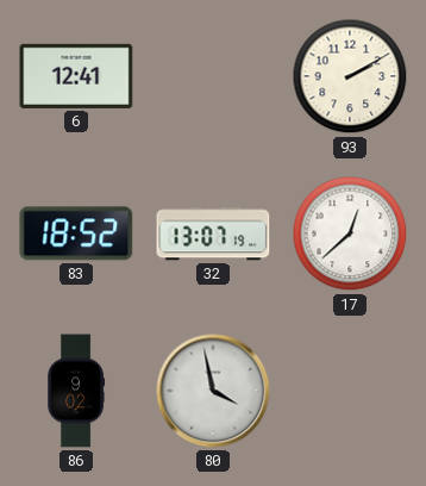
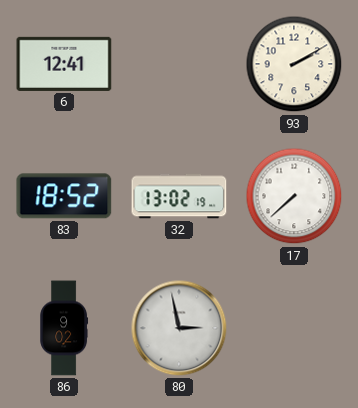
32: 13:07 -> 13:02
17: 12:38 -> 7:38
80: 3:58 -> 2:58
